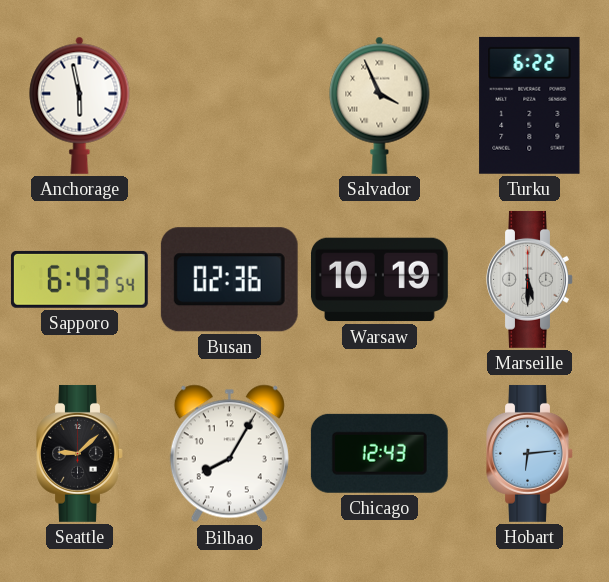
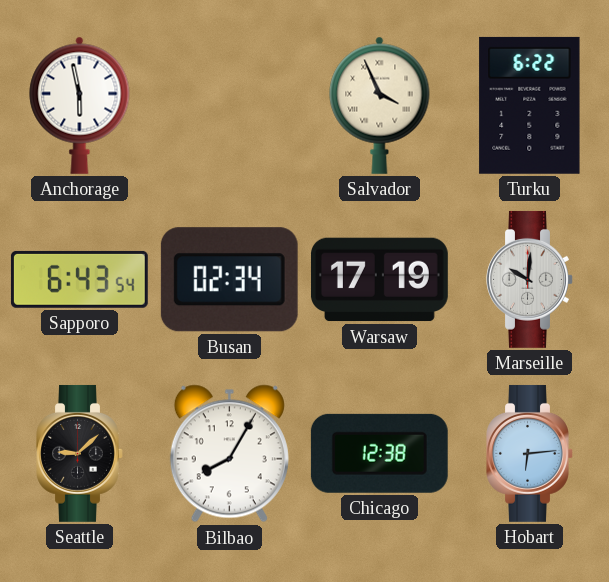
Busan: 02:36 -> 02:34
Warsaw: 10:19 -> 17:19
Marseille: 5:30 -> 10:01
Chicago: 12:43 -> 12:38
